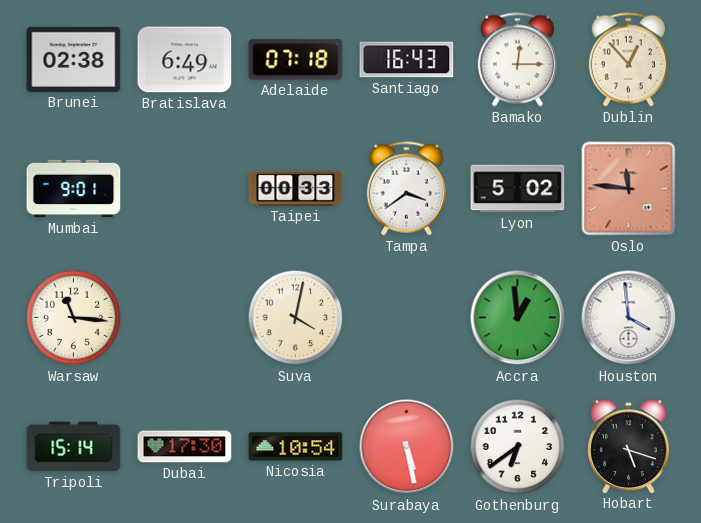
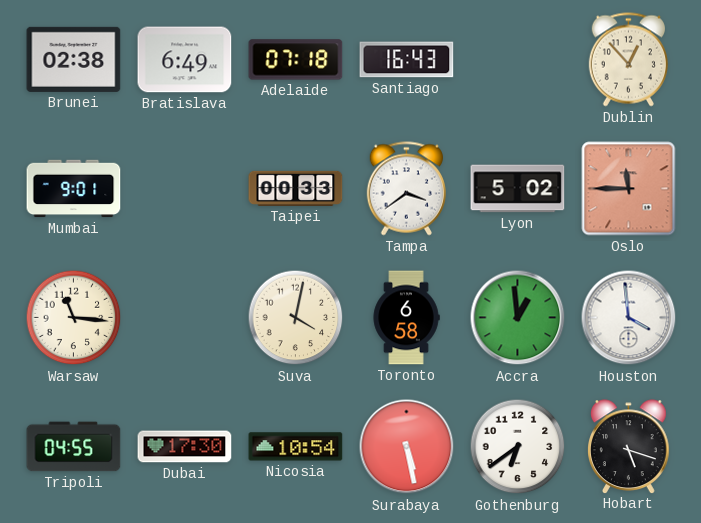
Bamako: 12:15 -> none
Oslo: 11:46 -> 11:45
Toronto: none -> 6:58
Tripoli: 15:14 -> 04:55
